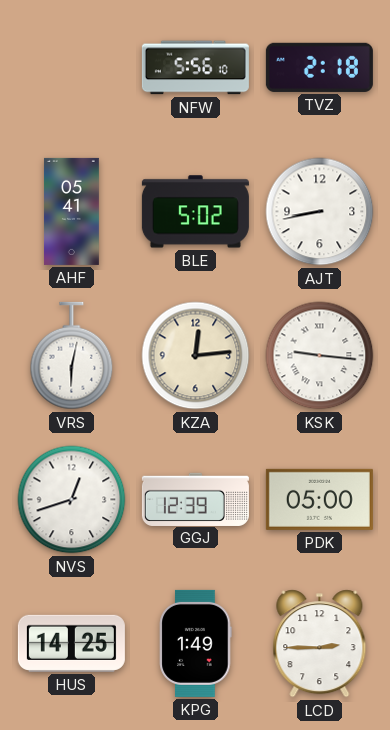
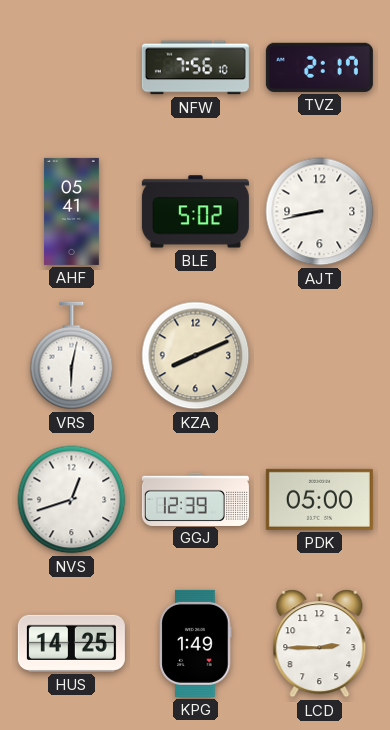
NFW: 5:56 -> 7:56
TVZ: 2:18 -> 2:17
KZA: 12:14 -> 8:11
KSK: 9:16 -> none
